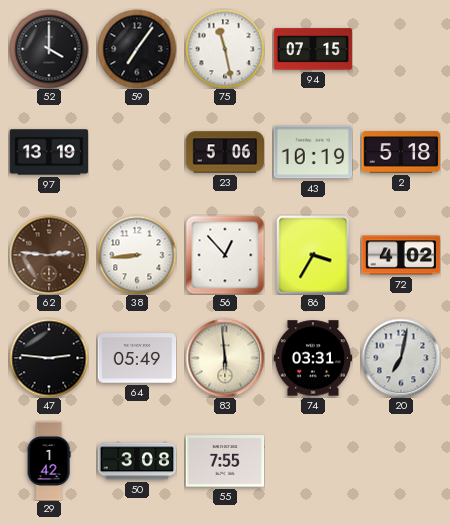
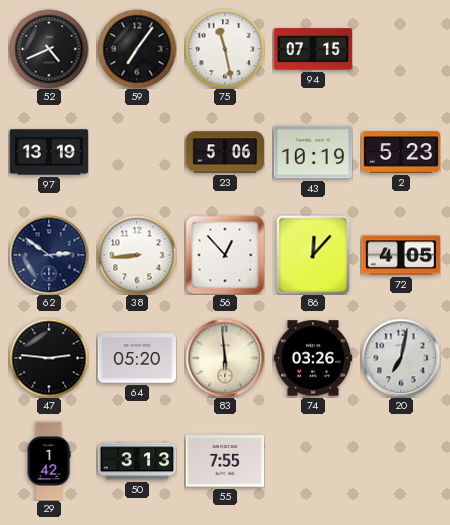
52: 4:00 -> 4:41
2: 5:18 -> 5:23
62: 2:46 -> 2:51
62 dial: brown -> navy
86: 3:35 -> 12:07
72: 4:02 -> 4:05
64: 05:49 -> 05:20
74: 03:31 -> 03:26
50: 3:08 -> 3:13
